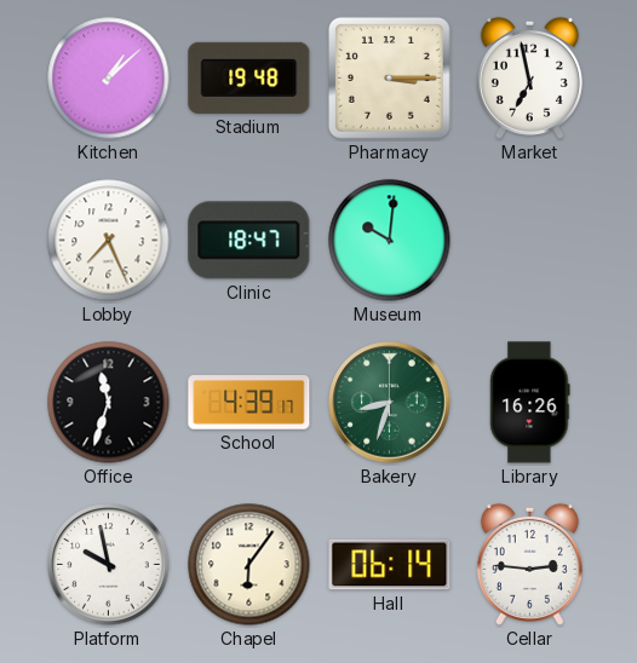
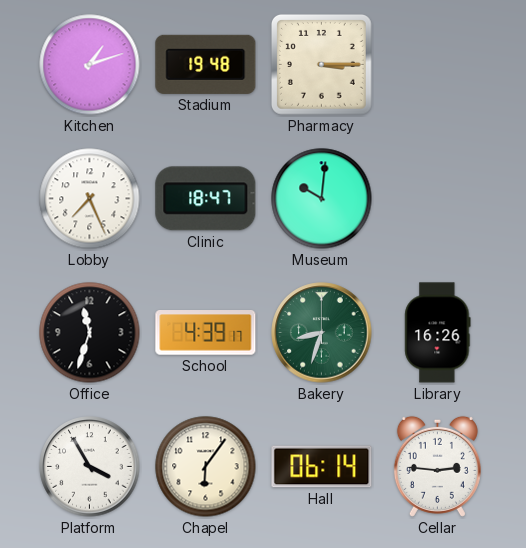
Kitchen: 1:08 -> 1:12
Market: 6:58 -> none
Platform: 9:58 -> 3:55
